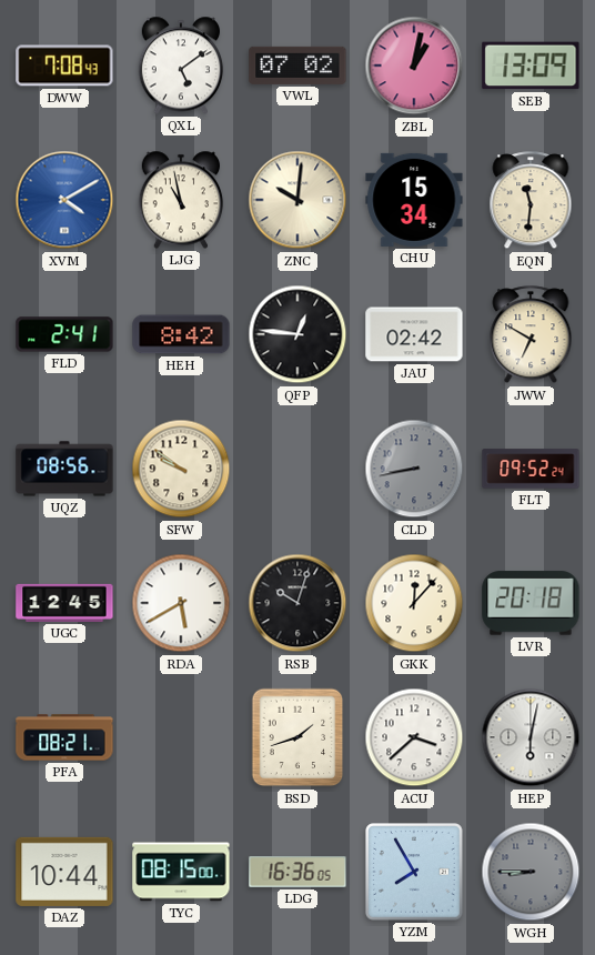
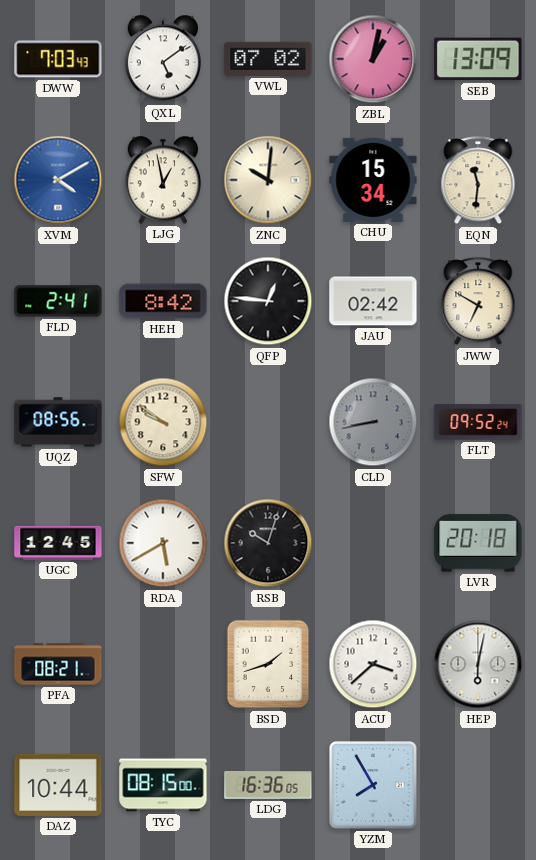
DWW: 7:08 -> 7:03
LJG: 10:58 -> 12:58
GKK: 12:07 -> none
WGH: 8:45 -> none
